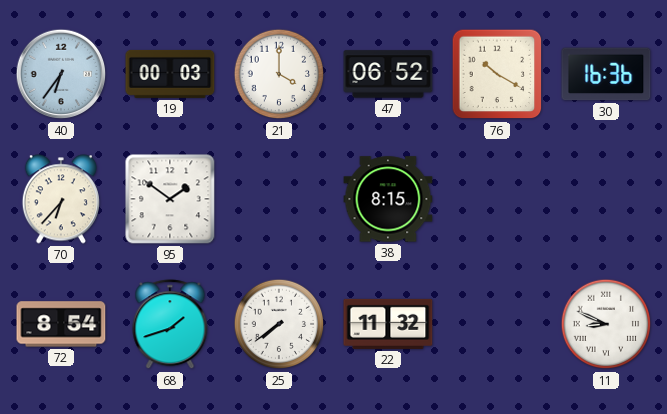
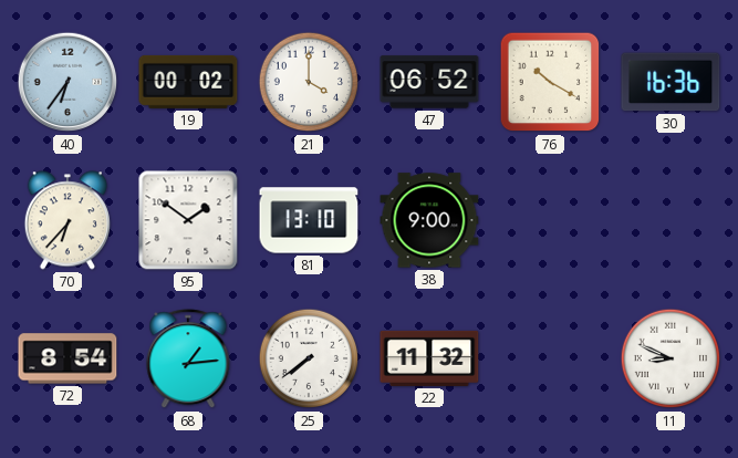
19: 00:03 -> 00:02
81: none -> 13:10
38: 8:15 -> 9:00
68: 1:42 -> 1:14
